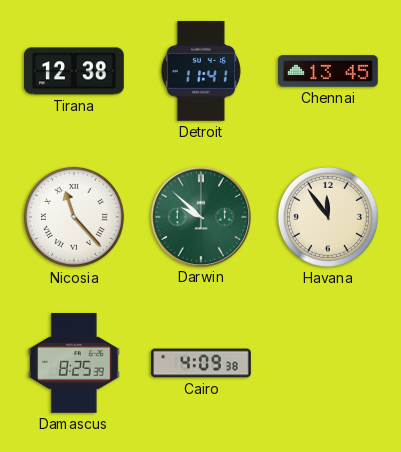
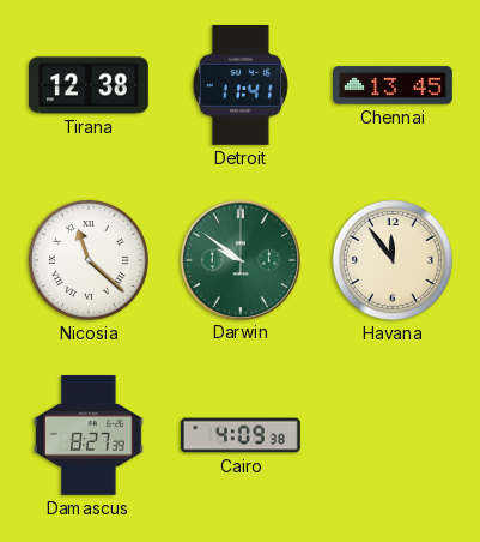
Nicosia: 11:23 -> 11:22
Darwin: 9:52 -> 9:51
Damascus: 8:25 -> 8:27
